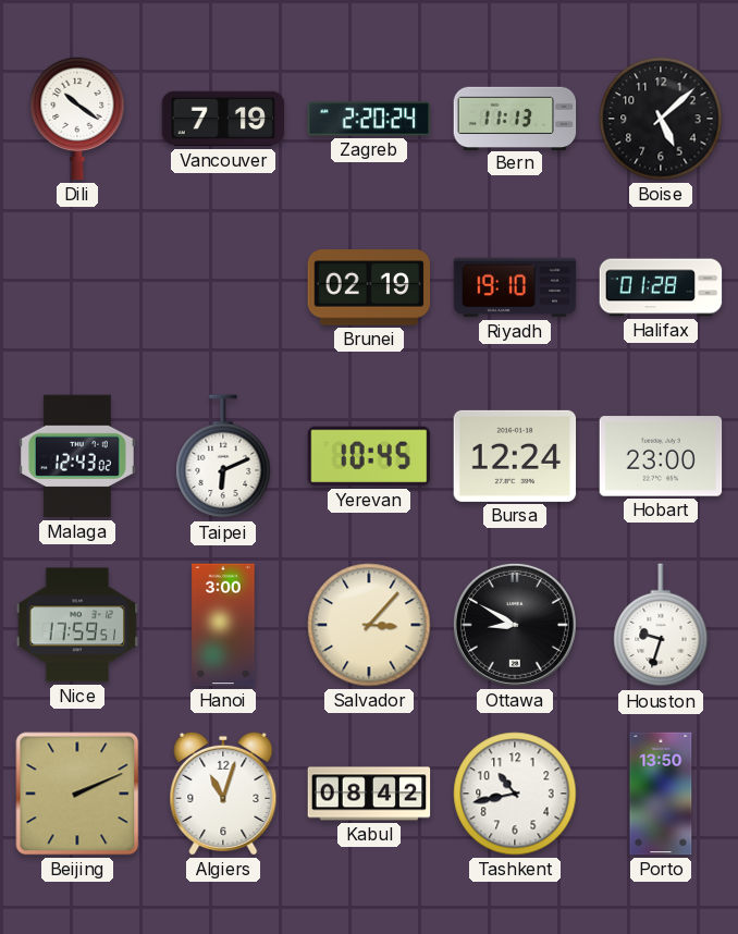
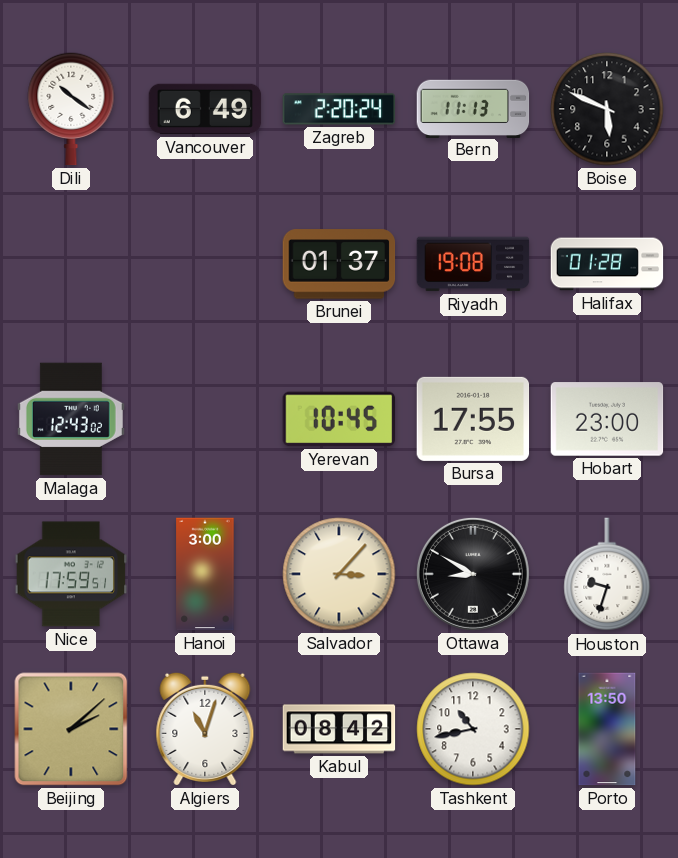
Vancouver: 7:19 -> 6:49
Boise: 5:08 -> 5:49
Brunei: 02:19 -> 01:37
Riyadh: 19:10 -> 19:08
Taipei: 6:11 -> none
Bursa: 12:24 -> 17:55
Beijing: 2:11 -> 2:08
